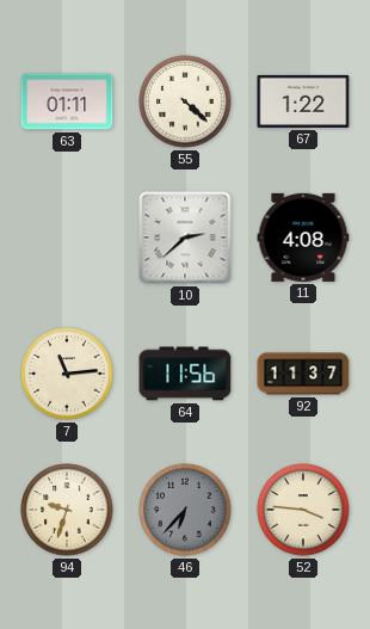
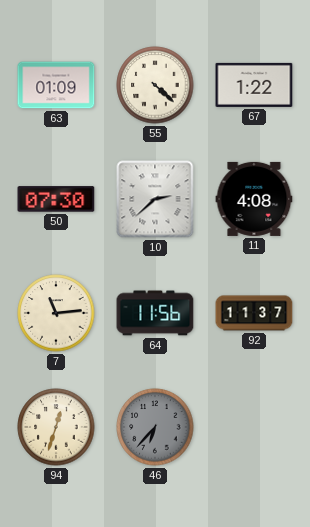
63: 01:11 -> 01:09
50: none -> 07:30
94: 9:33 -> 12:33
52: 3:46 -> none
